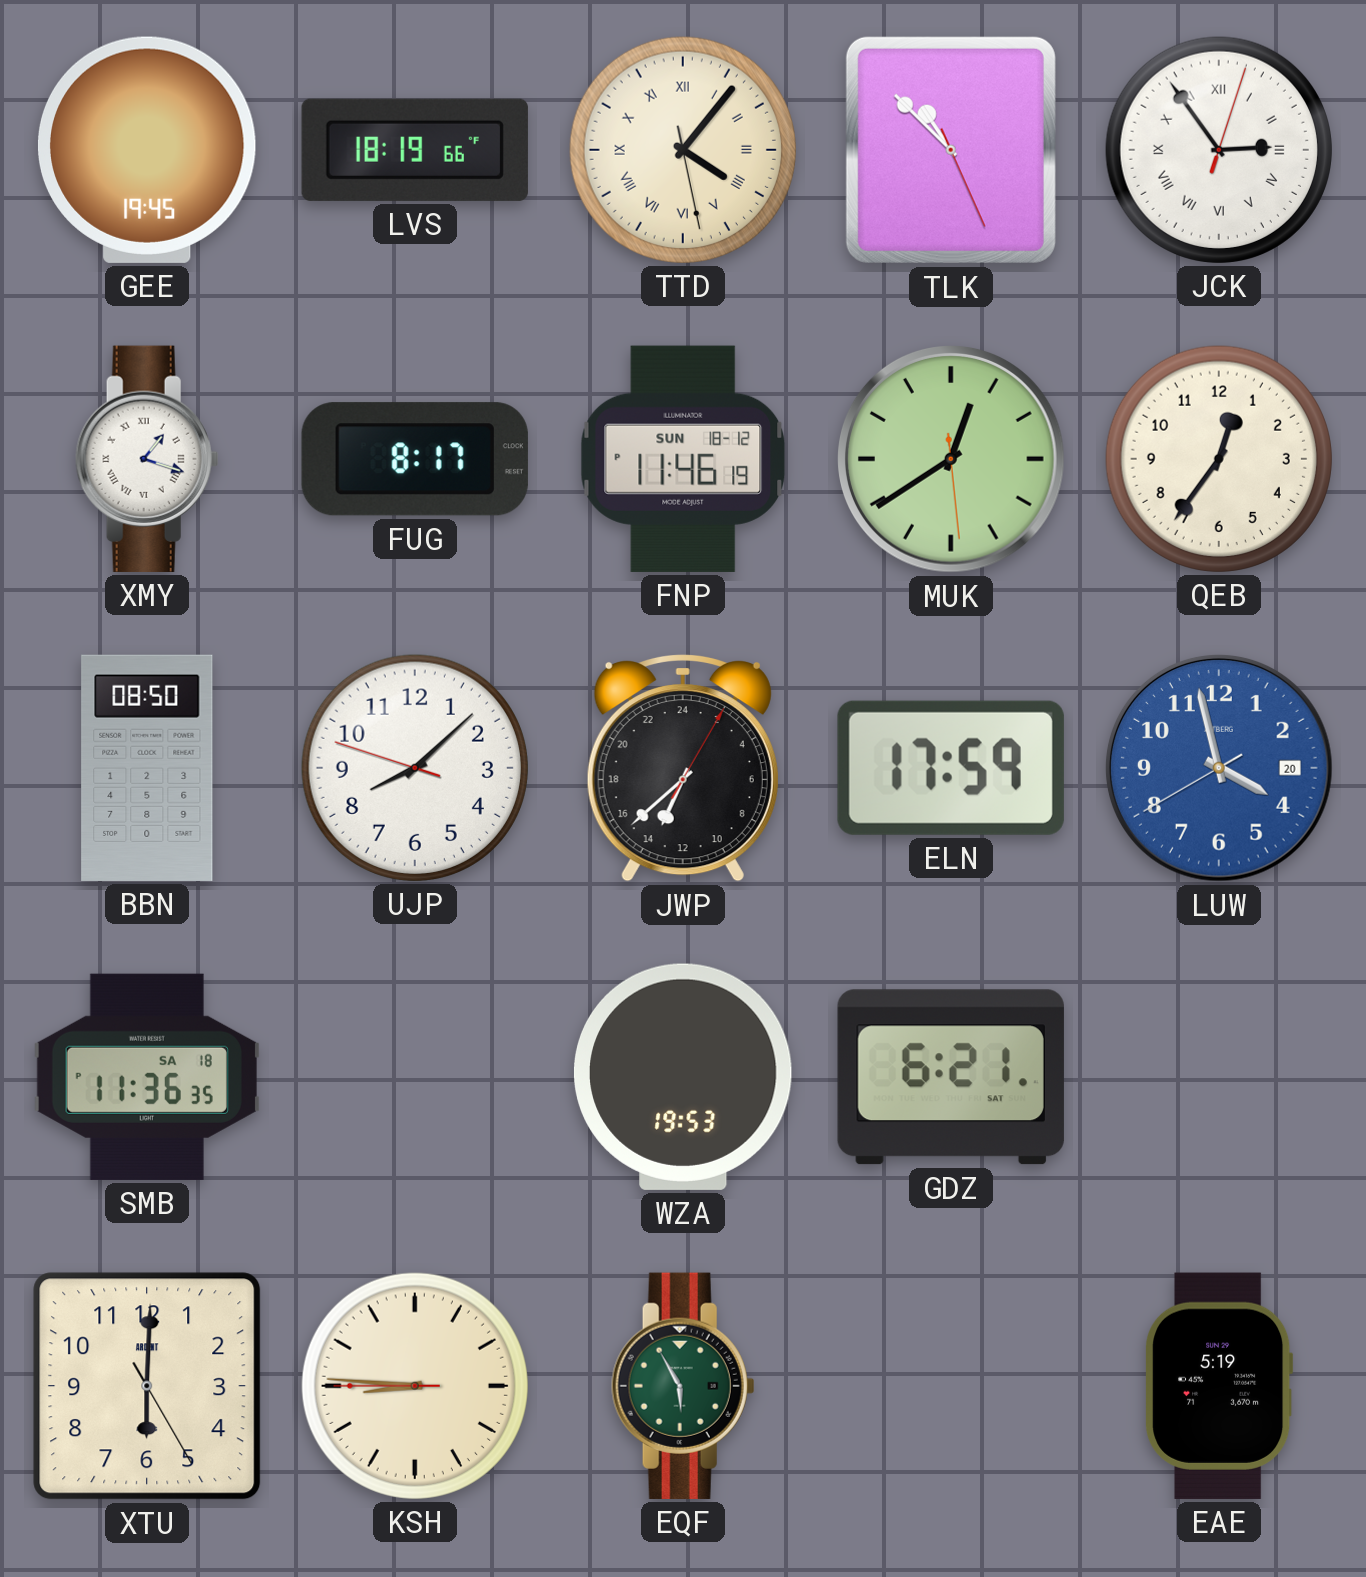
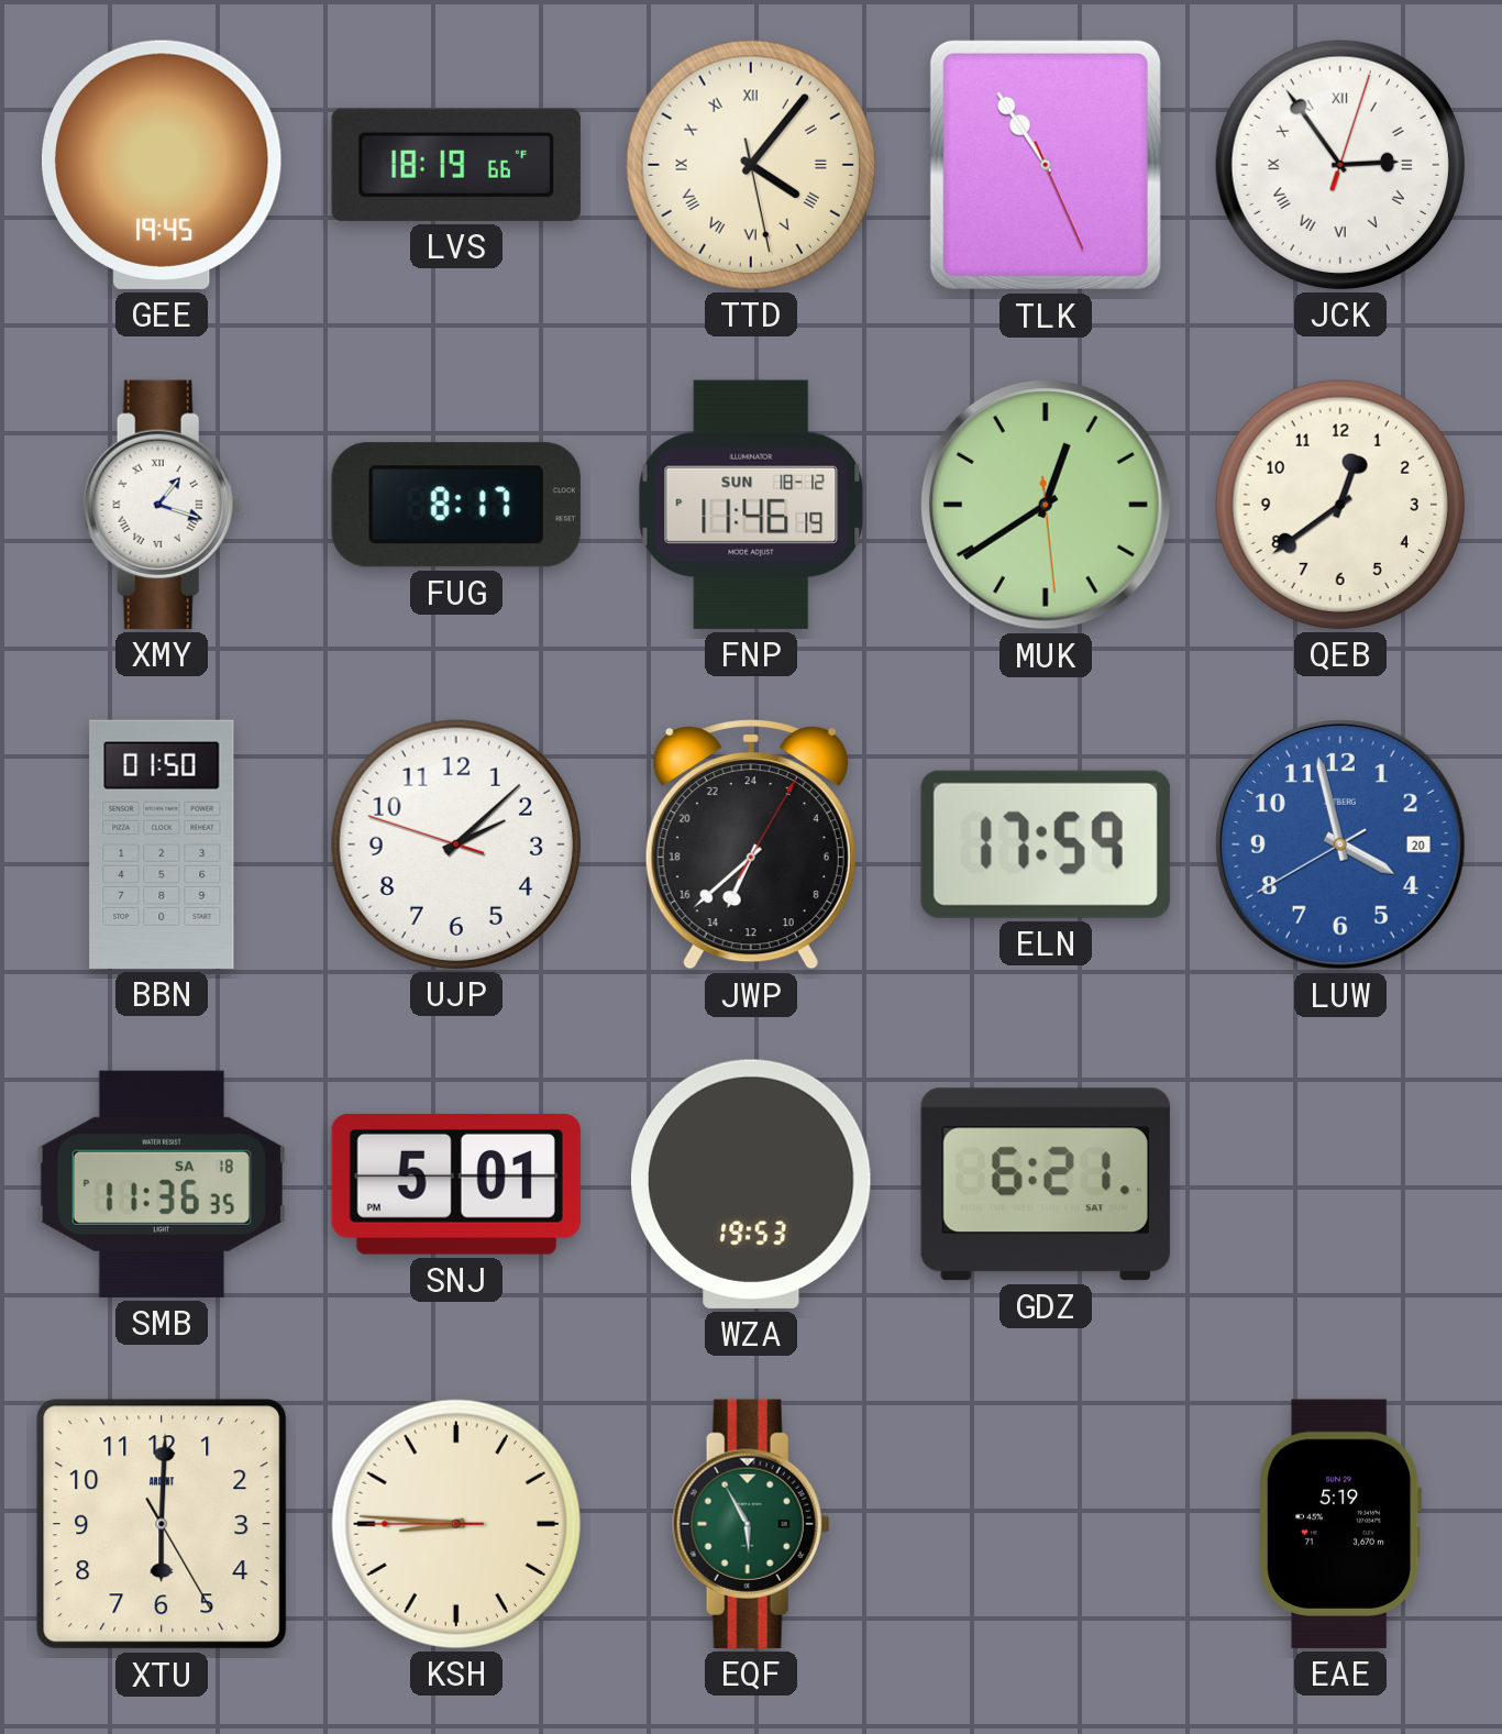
TLK: 10:52 -> 10:54
QEB: 12:36 -> 12:39
BBN: 08:50 -> 01:50
UJP: 8:07 -> 2:07
SNJ: none -> 5:01
